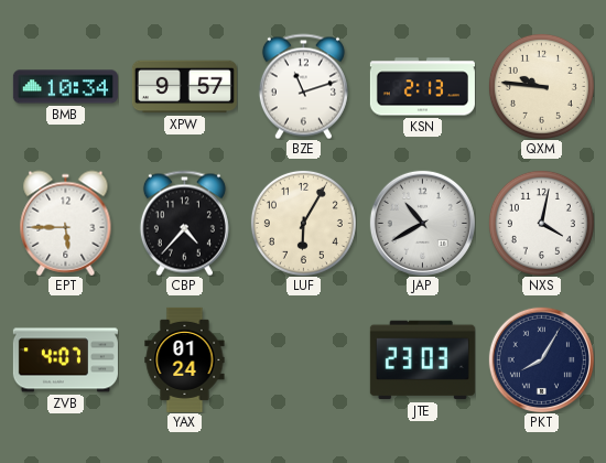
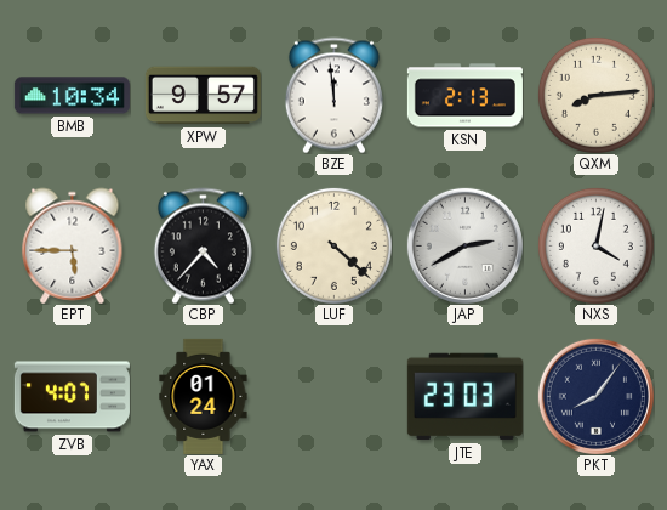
BZE: 11:12 -> 11:59
QXM: 9:46 -> 8:14
LUF: 6:05 -> 4:22
JAP: 10:40 -> 2:40
PKT: 8:05 -> 8:06
